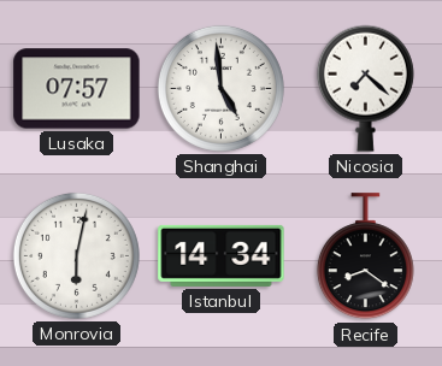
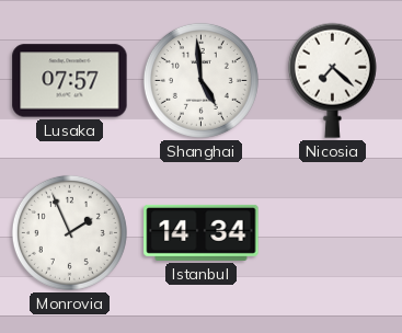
Monrovia: 6:02 -> 1:56
Recife: 8:21 -> none
